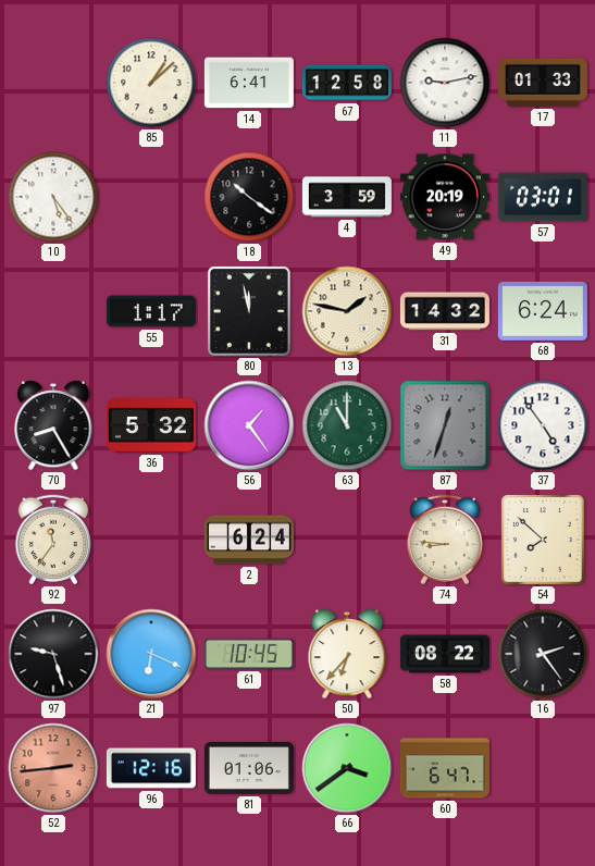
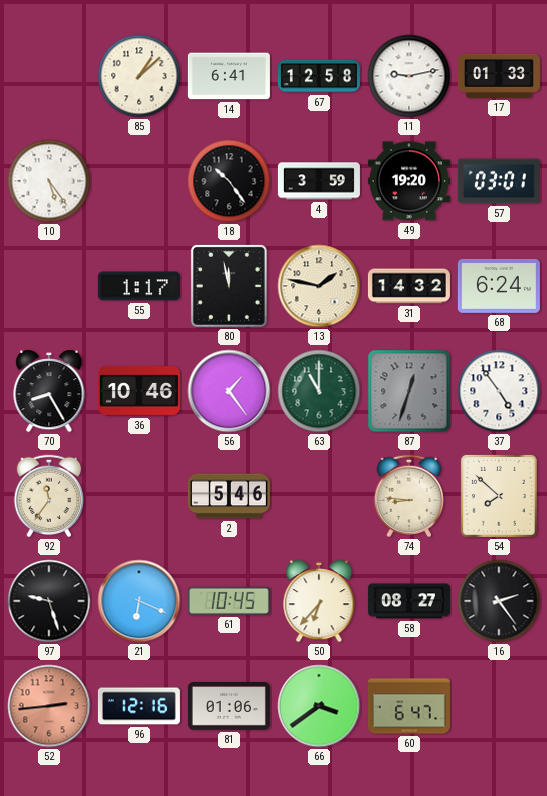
18: 10:21 -> 10:24
49: 20:19 -> 19:20
36: 5:32 -> 10:46
2: 6:24 -> 5:46
58: 08:22 -> 08:27
